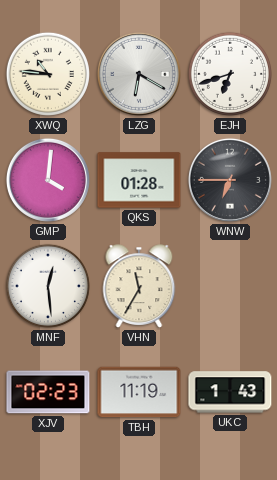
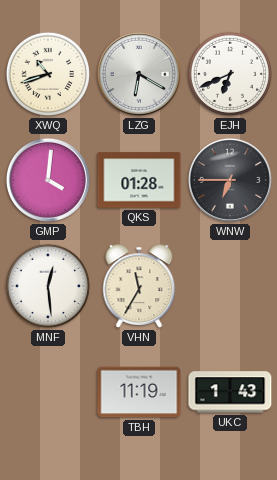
XWQ: 10:46 -> 10:42
EJH: 6:42 -> 6:41
XJV: 02:23 -> none
